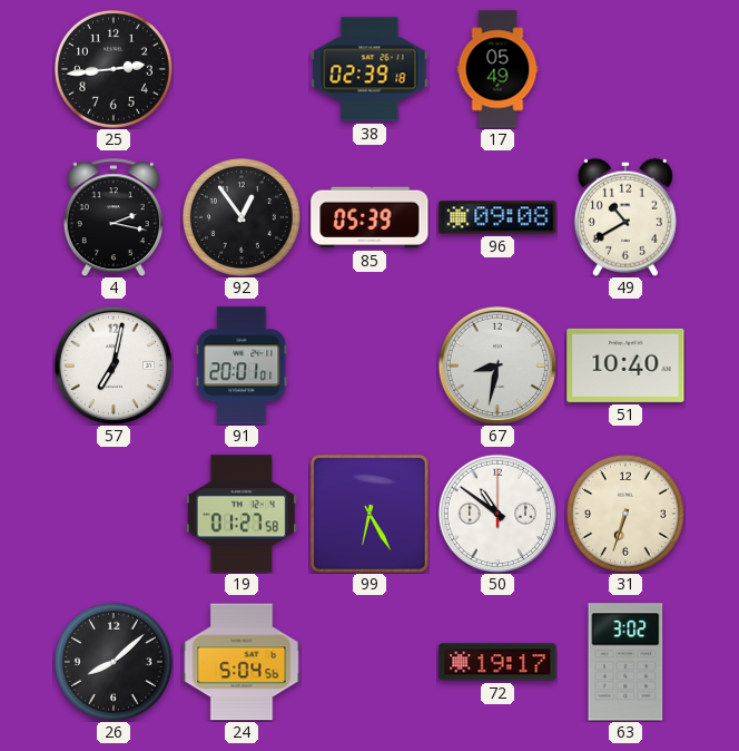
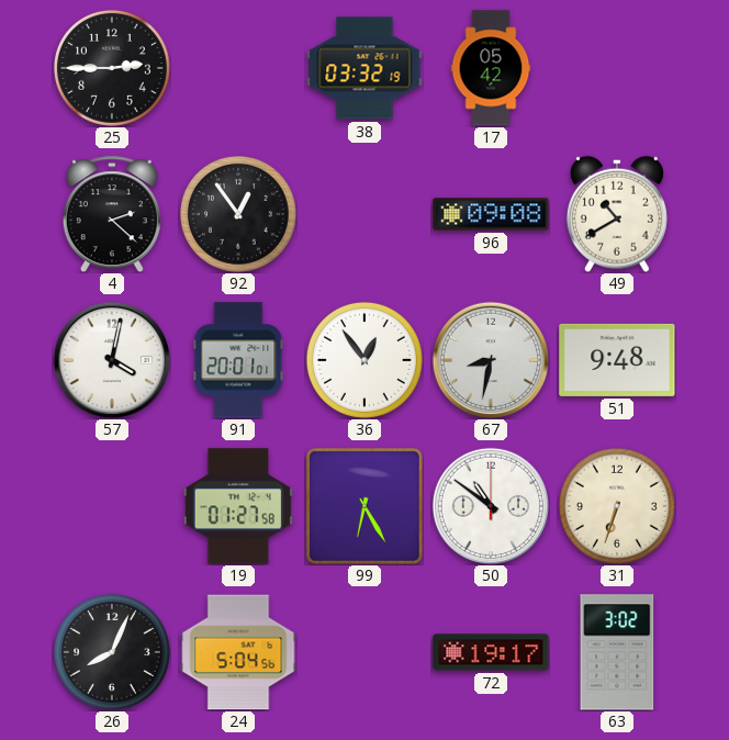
25: 2:44 -> 2:45
38: 02:39 -> 03:32
17: 05:49 -> 05:42
4: 2:17 -> 2:22
85: 05:39 -> none
57: 7:02 -> 4:02
36: none -> 12:54
51: 10:40 -> 9:48
26: 8:08 -> 8:04
